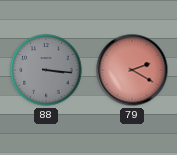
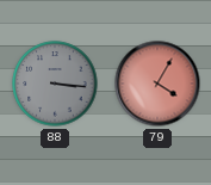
79: 2:20 -> 4:05
